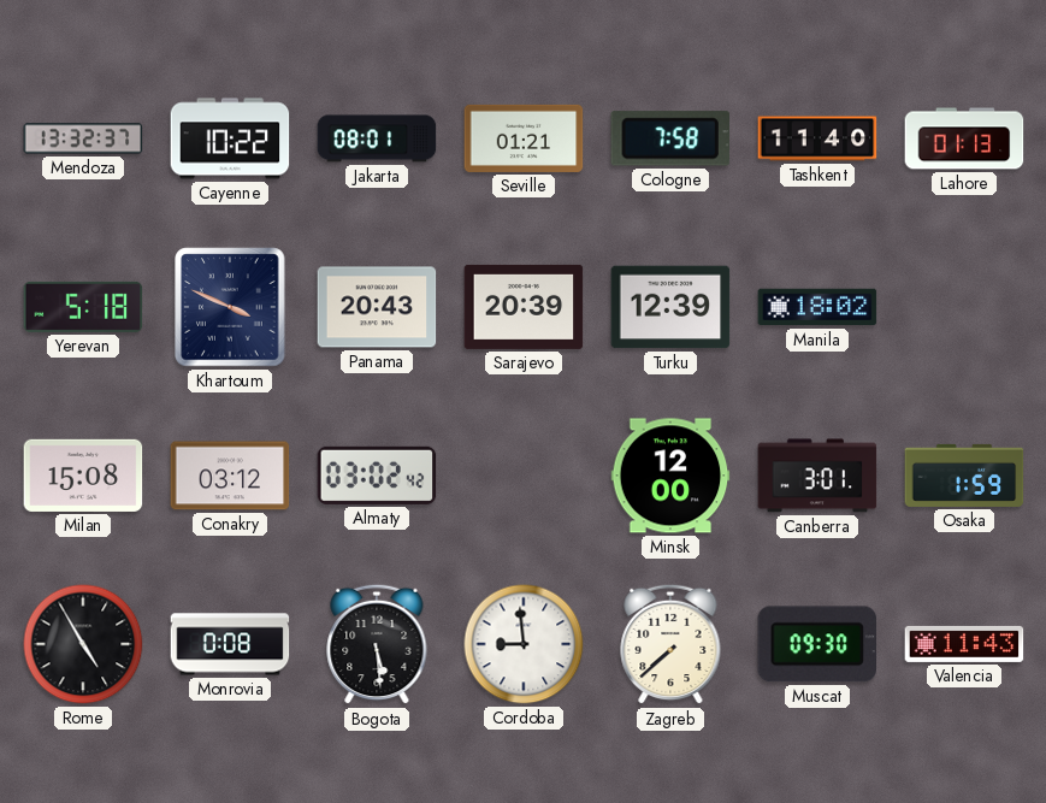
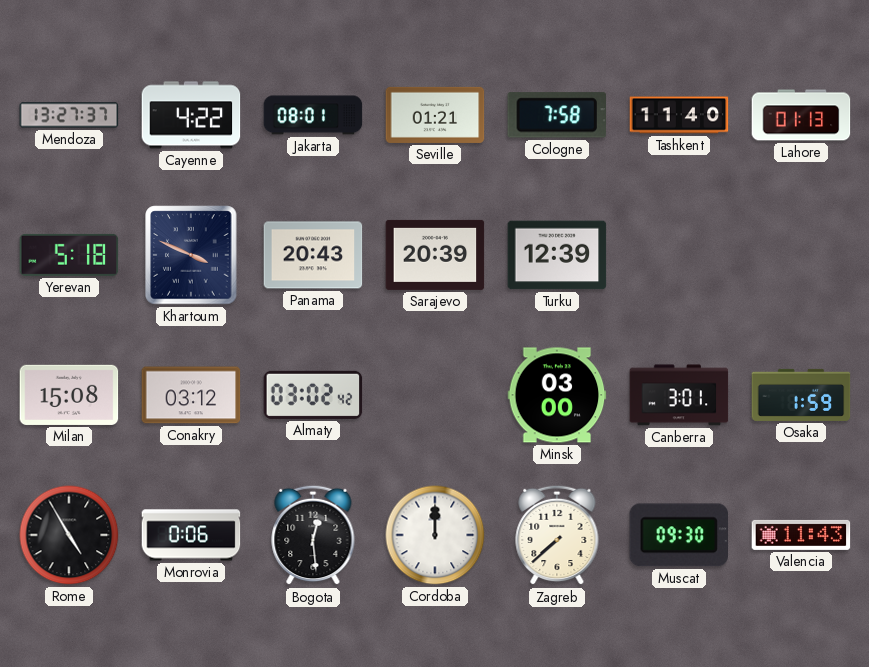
Mendoza: 13:32 -> 13:27
Cayenne: 10:22 -> 4:22
Manila: 18:02 -> none
Minsk: 12:00 -> 03:00
Monrovia: 0:08 -> 0:06
Bogota: 5:29 -> 12:29
Cordoba: 8:59 -> 12:00
